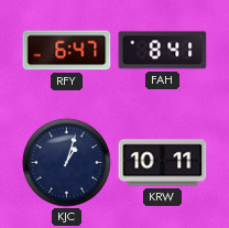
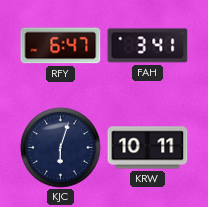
FAH: 8:41 -> 3:41
KJC: 1:03 -> 6:03
